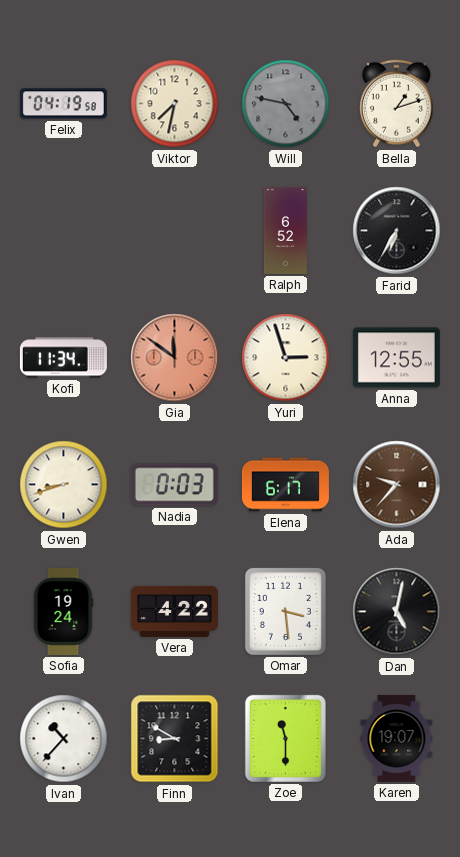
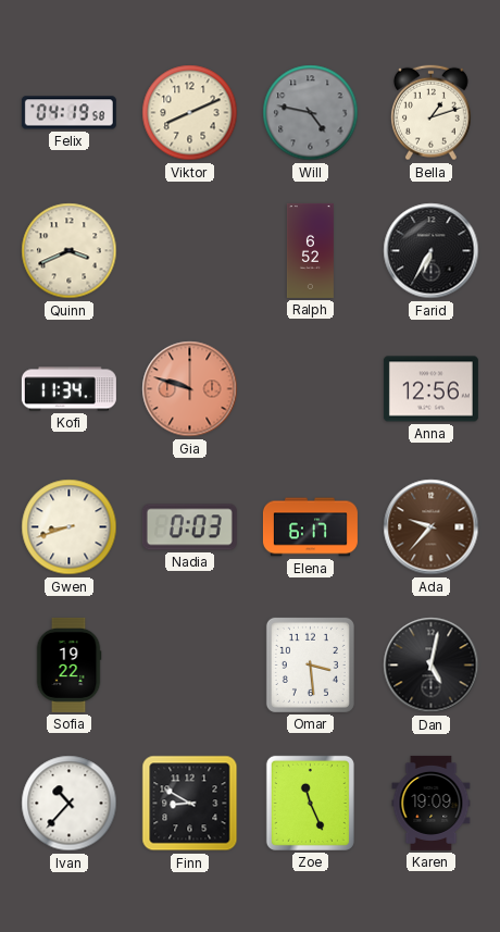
Viktor: 7:32 -> 8:11
Quinn: none -> 3:41
Gia: 11:51 -> 9:48
Yuri: 2:57 -> none
Anna: 12:55 -> 12:56
Sofia: 19:24 -> 19:22
Vera: 4:22 -> none
Zoe: 11:30 -> 11:26
Karen: 19:07 -> 19:09
